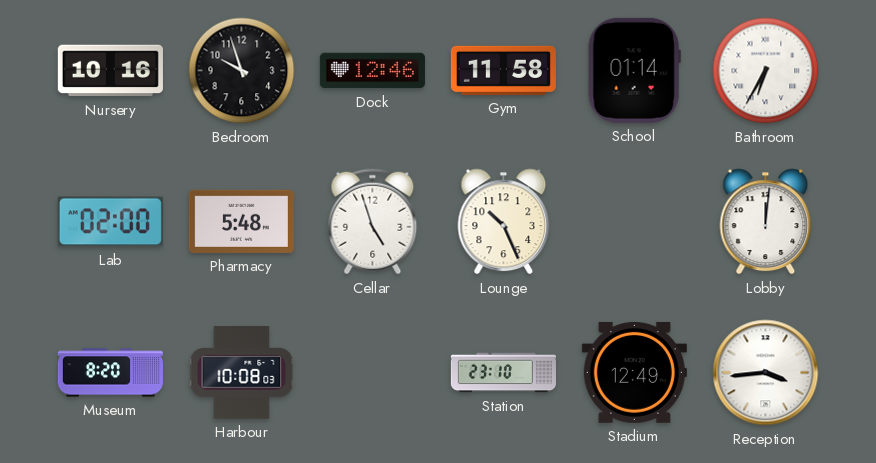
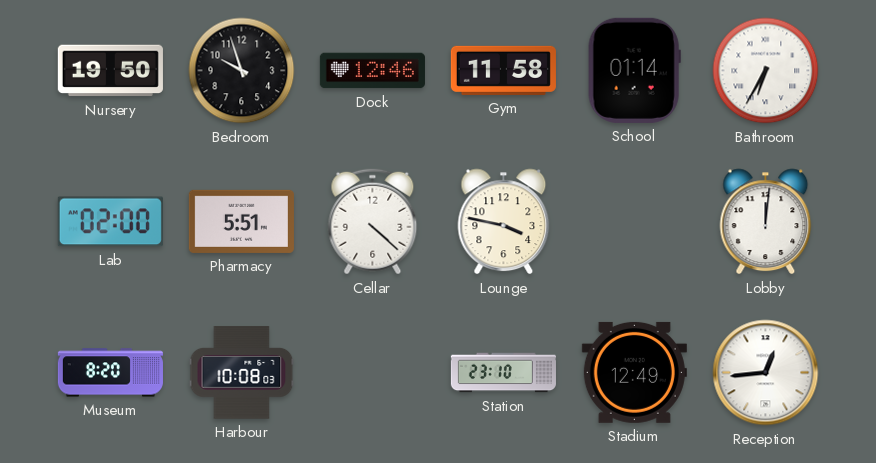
Nursery: 10:16 -> 19:50
Pharmacy: 5:48 -> 5:51
Cellar: 4:57 -> 4:22
Lounge: 10:26 -> 3:47
Reception: 3:44 -> 12:44
